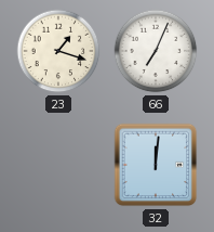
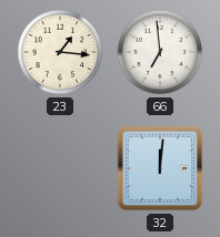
23: 1:18 -> 1:16
66: 7:04 -> 6:59
